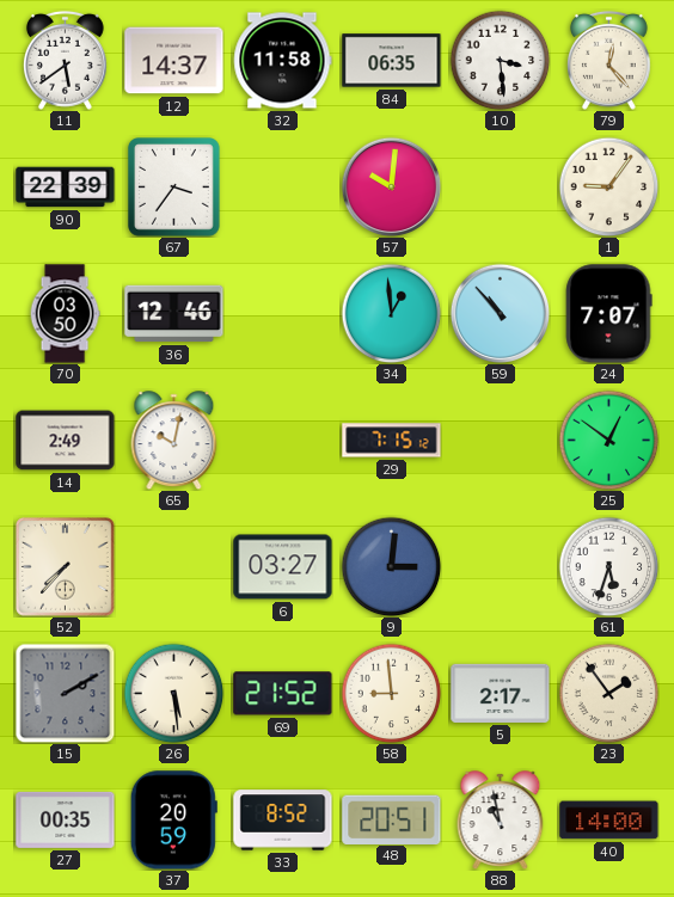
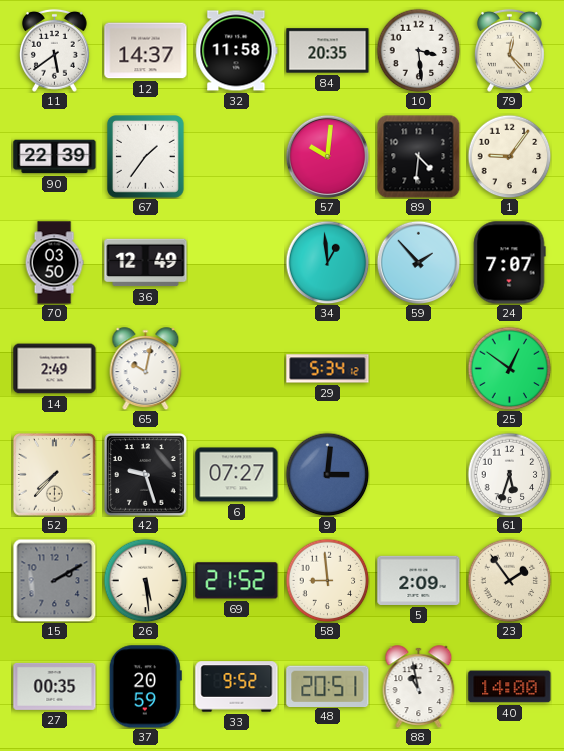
84: 06:35 -> 20:35
67: 3:36 -> 1:36
89: none -> 4:31
36: 12:46 -> 12:49
59: 10:53 -> 1:53
29: 7:15 -> 5:34
42: none -> 9:27
6: 03:27 -> 07:27
5: 2:17 -> 2:09
33: 8:52 -> 9:52
